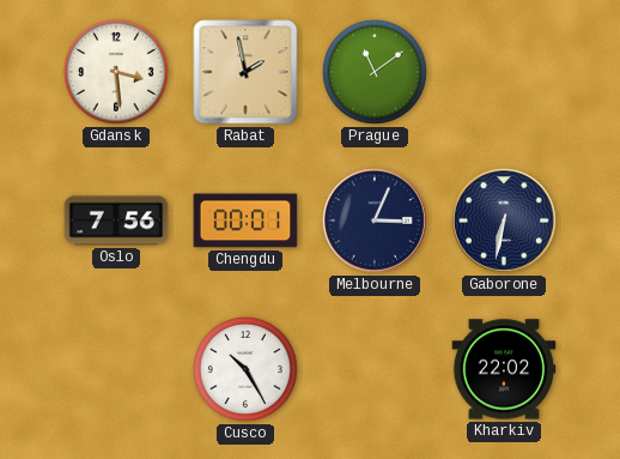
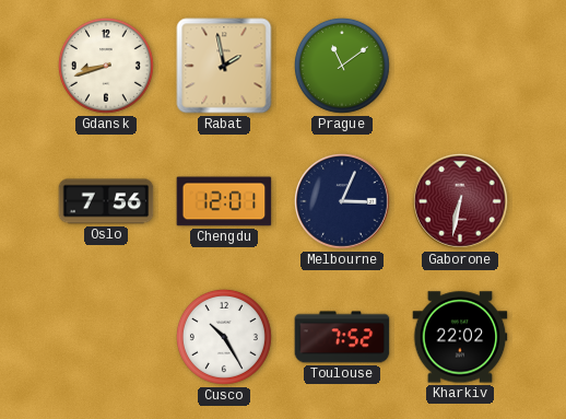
Gdansk: 3:29 -> 8:42
Chengdu: 00:01 -> 12:01
Gaborone dial: navy -> burgundy
Toulouse: none -> 7:52
